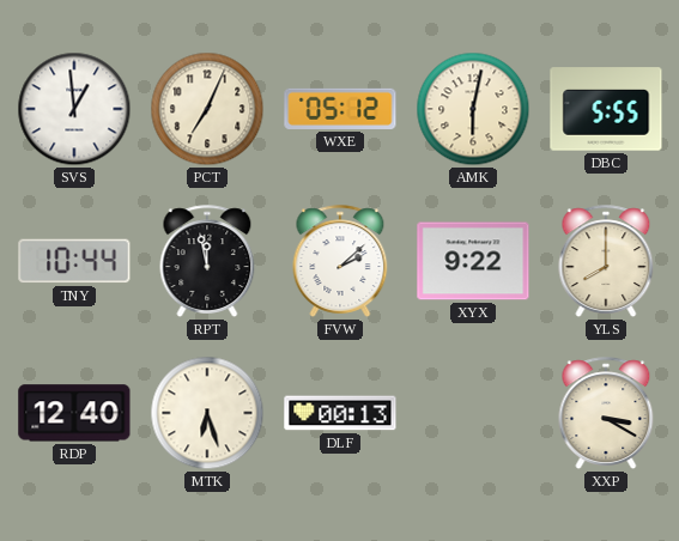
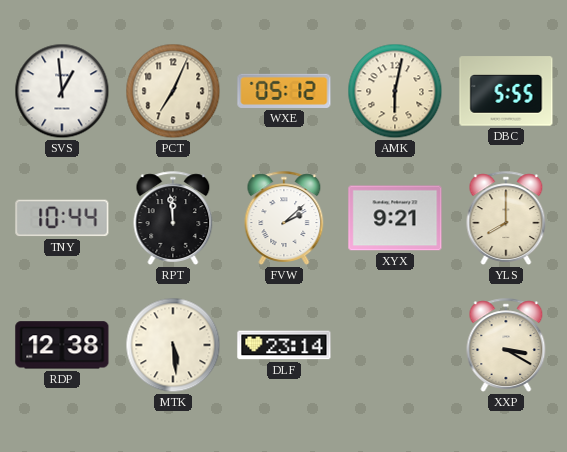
RPT: 11:58 -> 11:59
XYX: 9:22 -> 9:21
RDP: 12:40 -> 12:38
MTK: 6:27 -> 5:29
DLF: 00:13 -> 23:14
